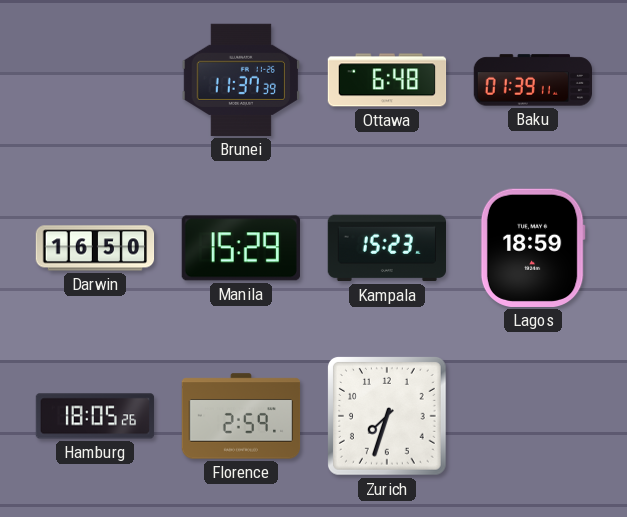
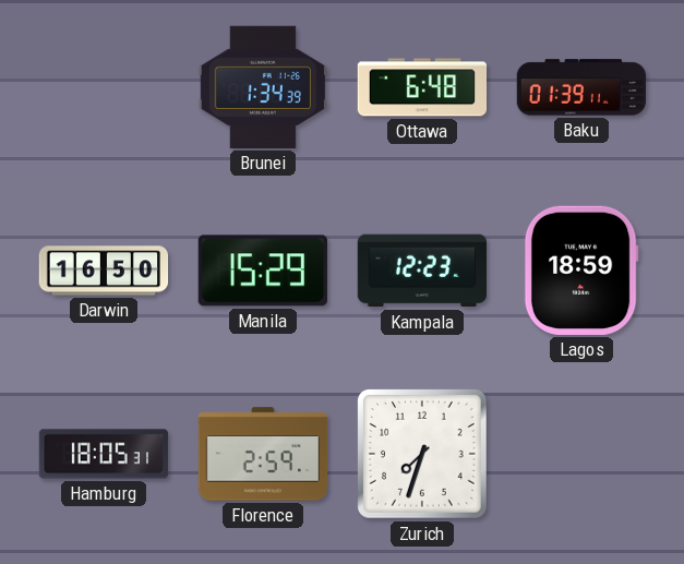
Brunei: 11:37 -> 1:34
Kampala: 15:23 -> 12:23
Hamburg: 18:05:26 -> 18:05:31
